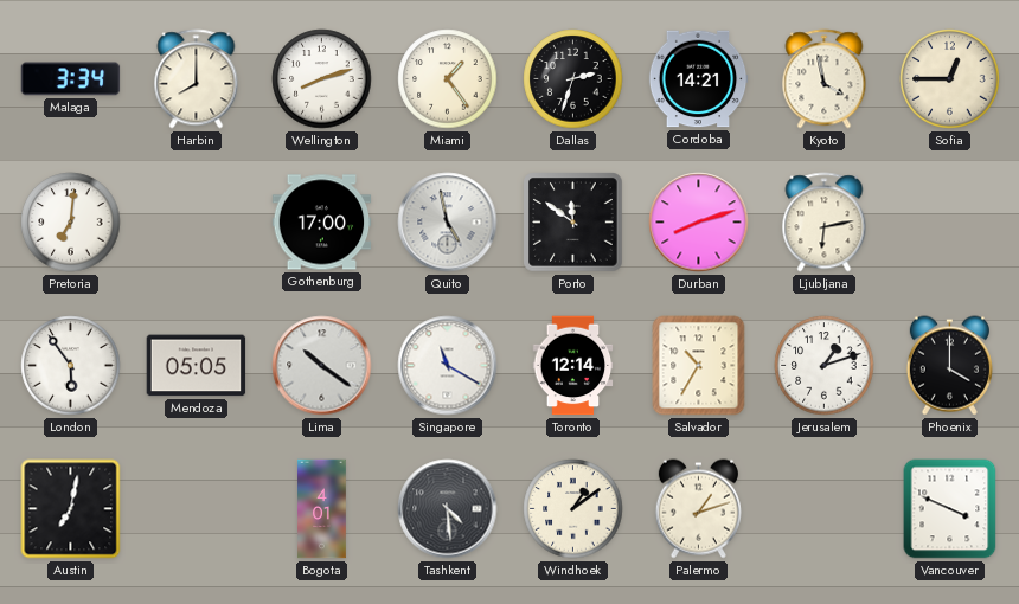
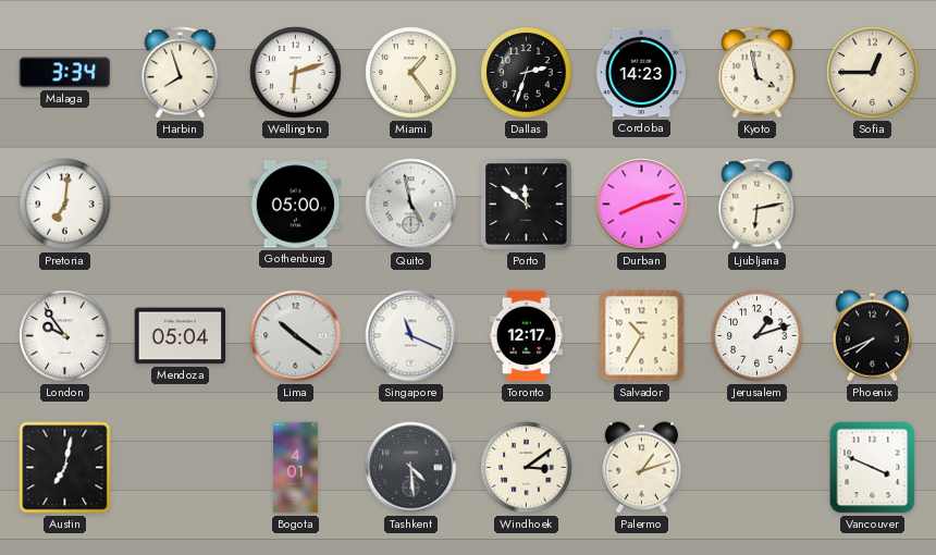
Harbin: 8:00 -> 7:57
Wellington: 8:12 -> 6:12
Cordoba: 14:21 -> 14:23
Gothenburg: 17:00 -> 05:00
London: 5:54 -> 9:54
Mendoza: 05:05 -> 05:04
Singapore: 11:20 -> 11:19
Toronto: 12:14 -> 12:17
Phoenix: 4:00 -> 7:41
Windhoek: 1:09 -> 3:09
